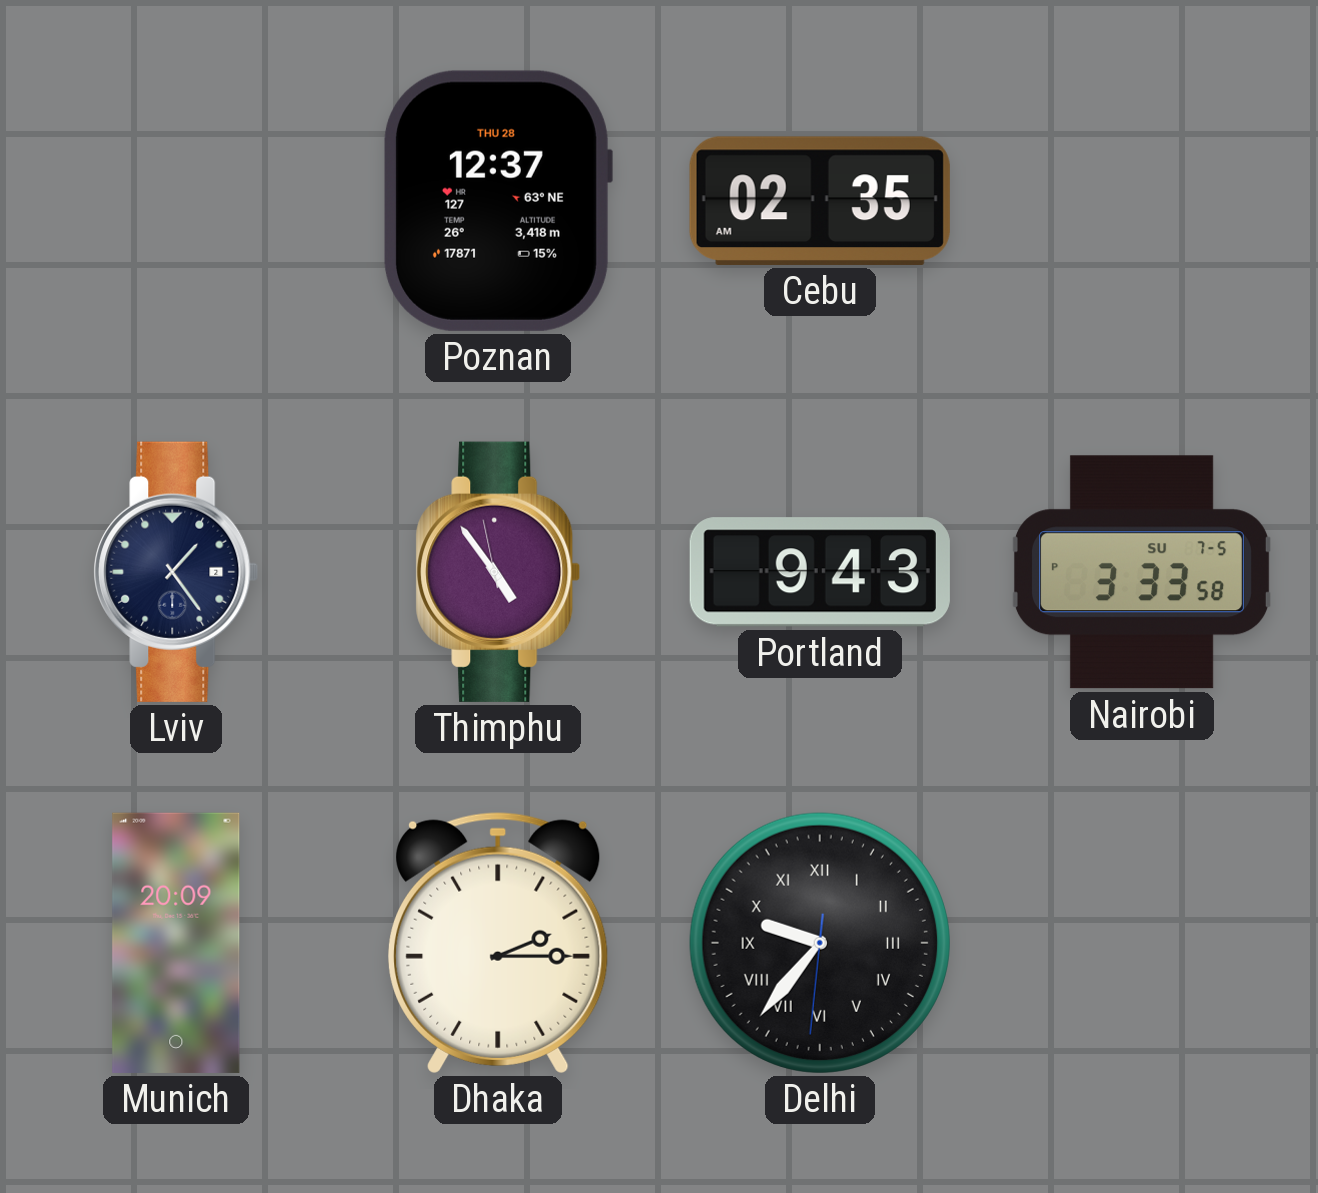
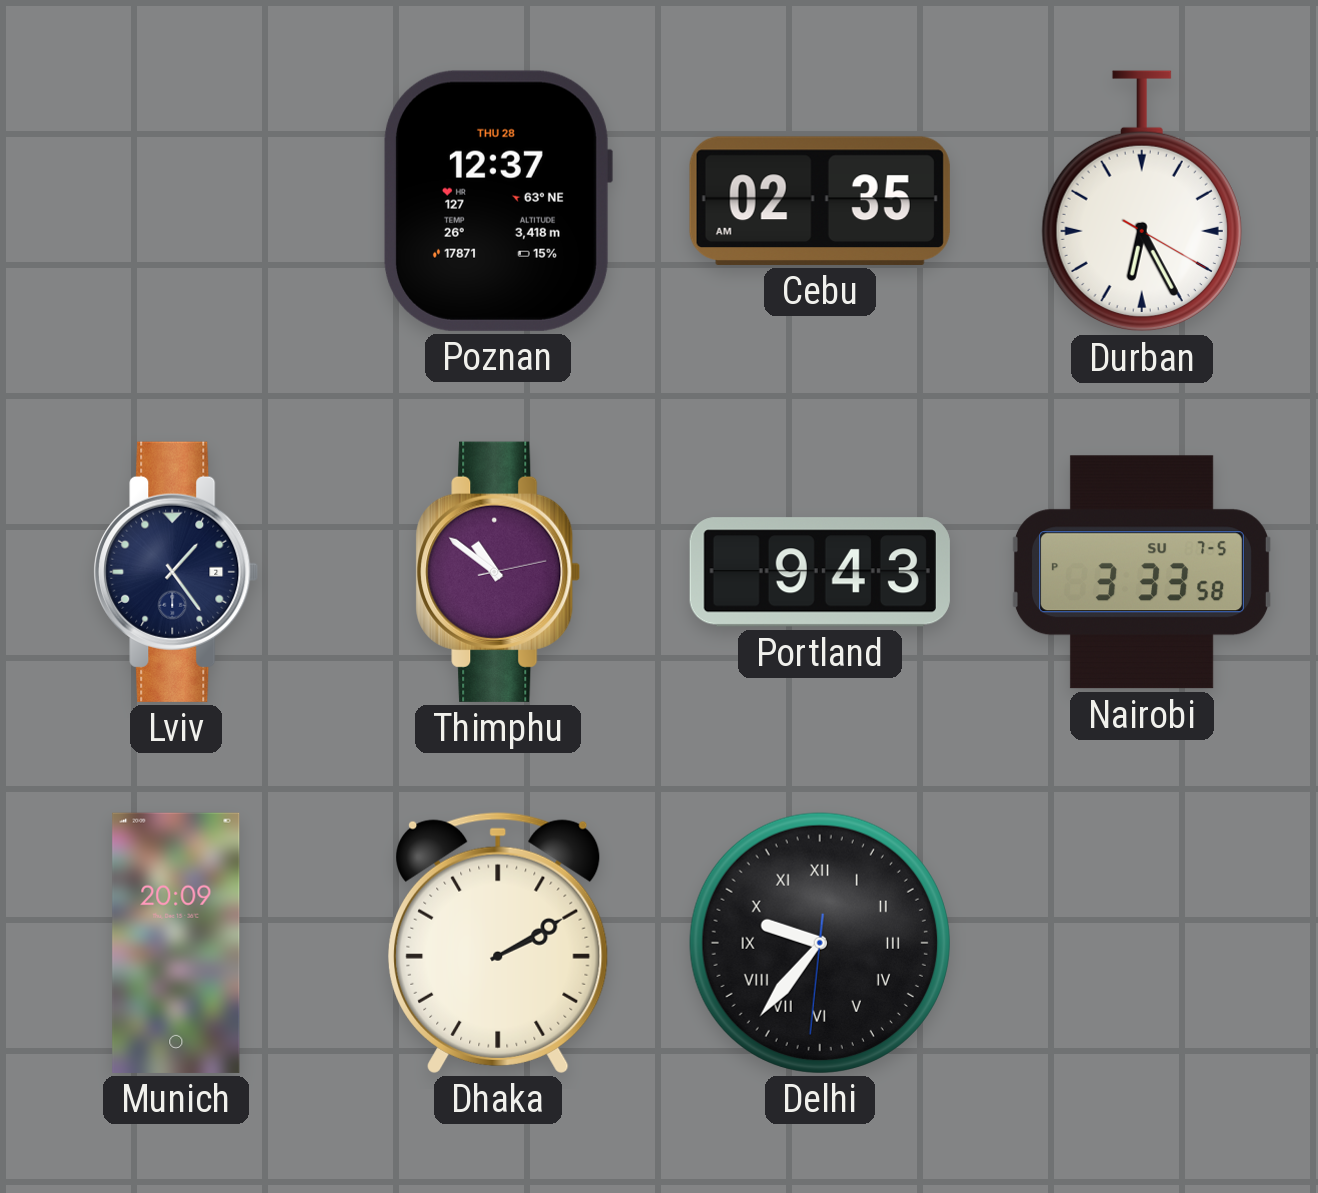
Durban: none -> 6:25
Thimphu: 4:53 -> 10:51
Dhaka: 2:15 -> 2:10
